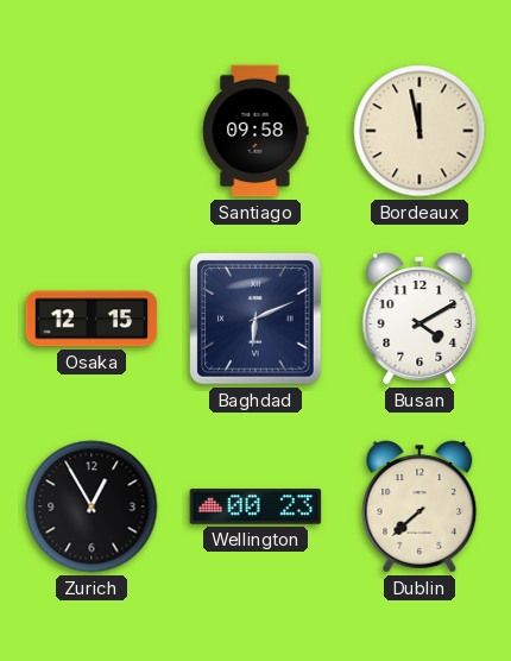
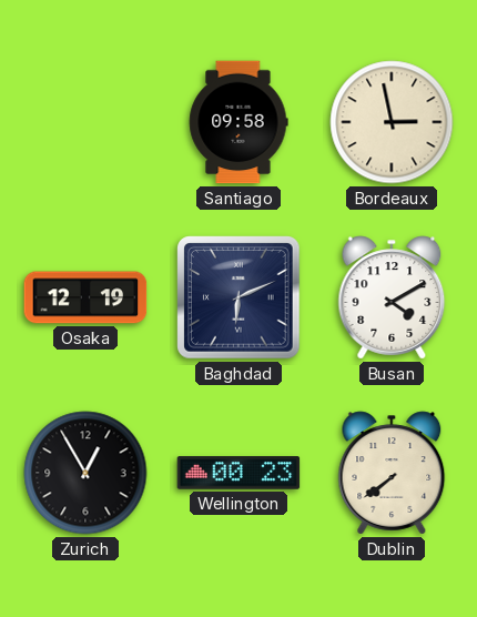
Bordeaux: 11:58 -> 2:58
Osaka: 12:15 -> 12:19
Dublin: 7:38 -> 7:39
